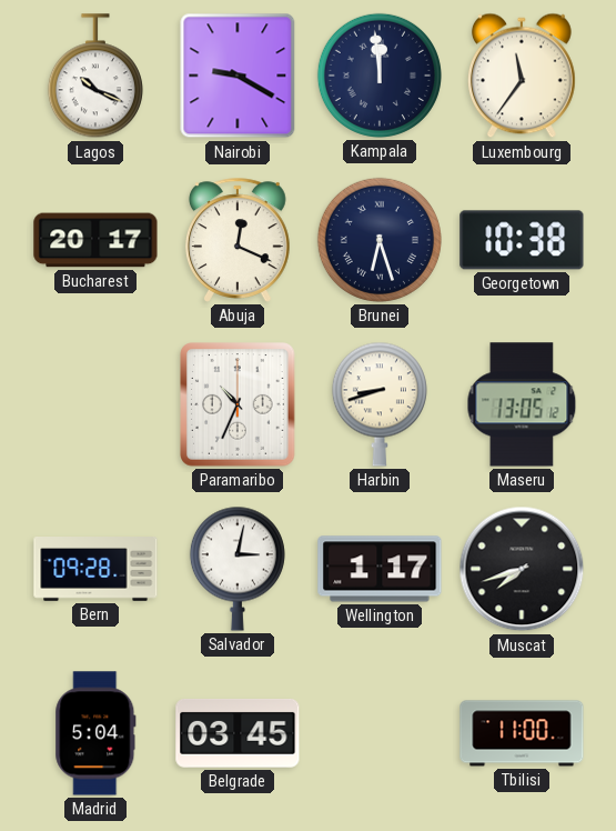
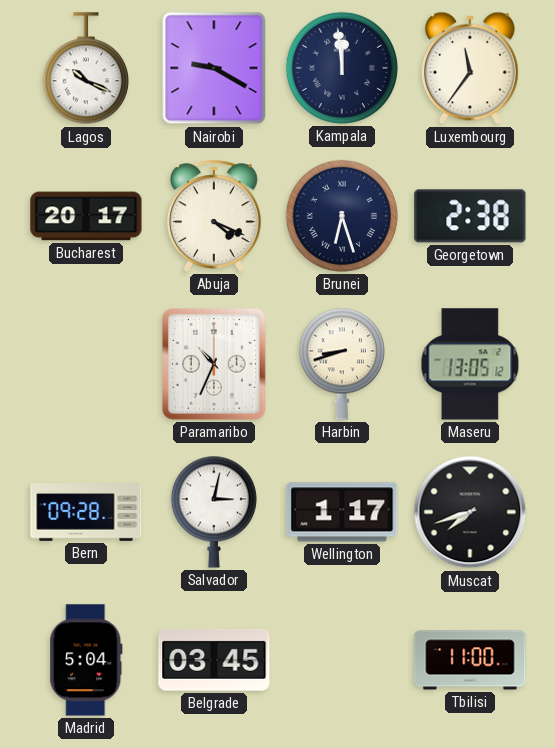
Abuja: 12:19 -> 4:19
Georgetown: 10:38 -> 2:38
